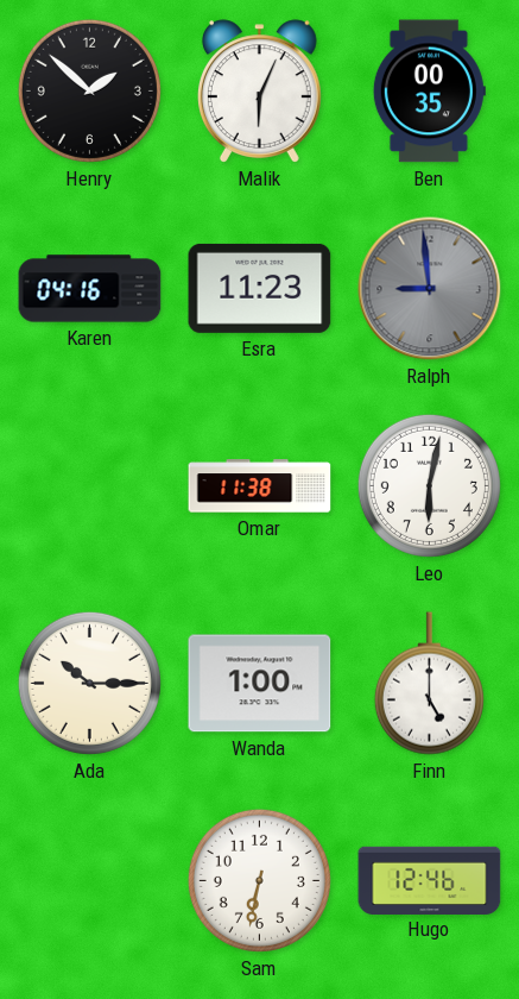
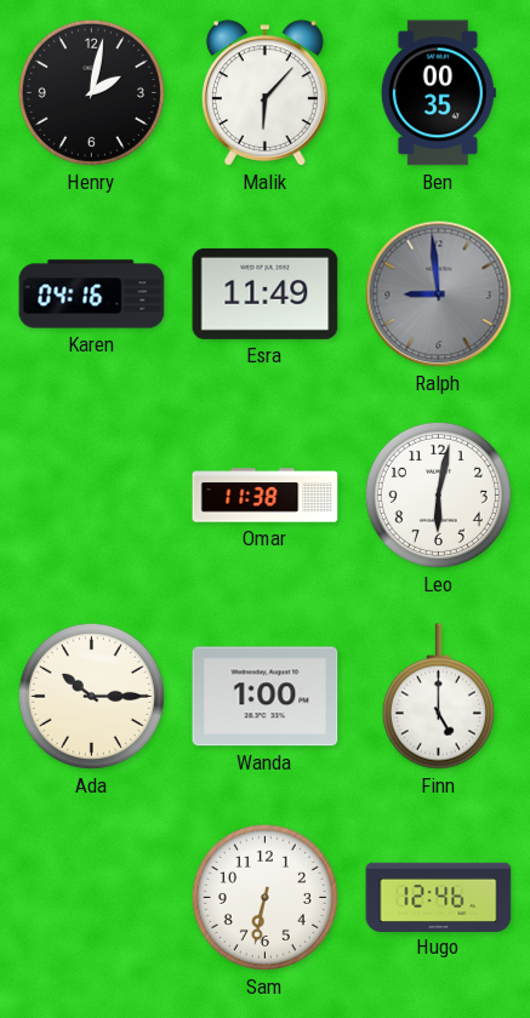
Henry: 1:52 -> 2:02
Malik: 6:04 -> 6:07
Esra: 11:23 -> 11:49
